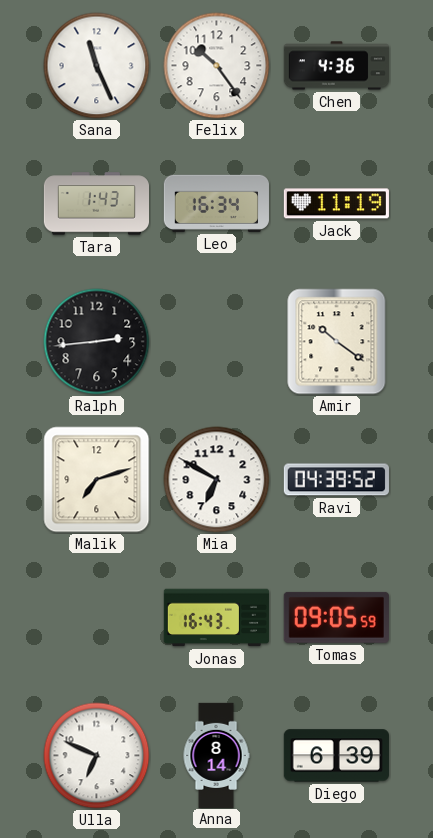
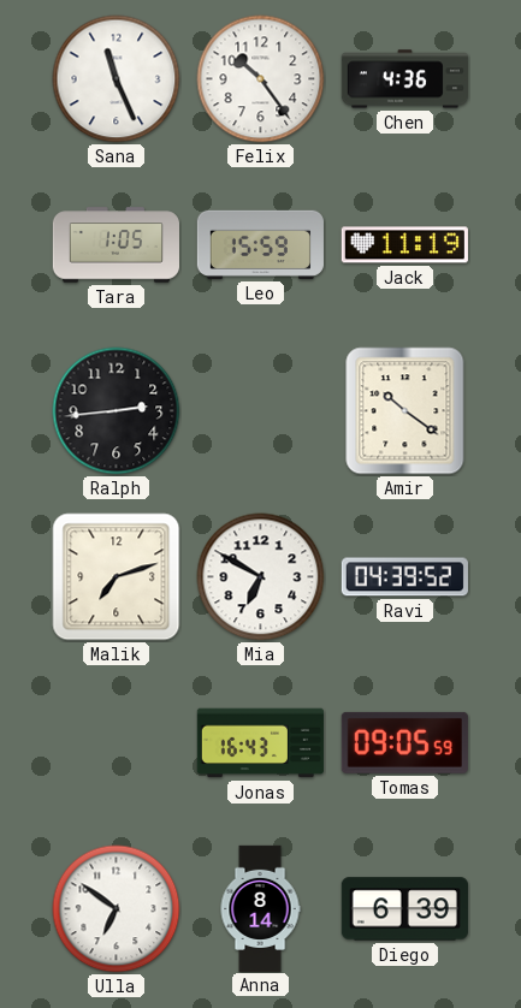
Tara: 1:43 -> 1:05
Leo: 16:34 -> 15:59
Ulla: 6:49 -> 6:51
